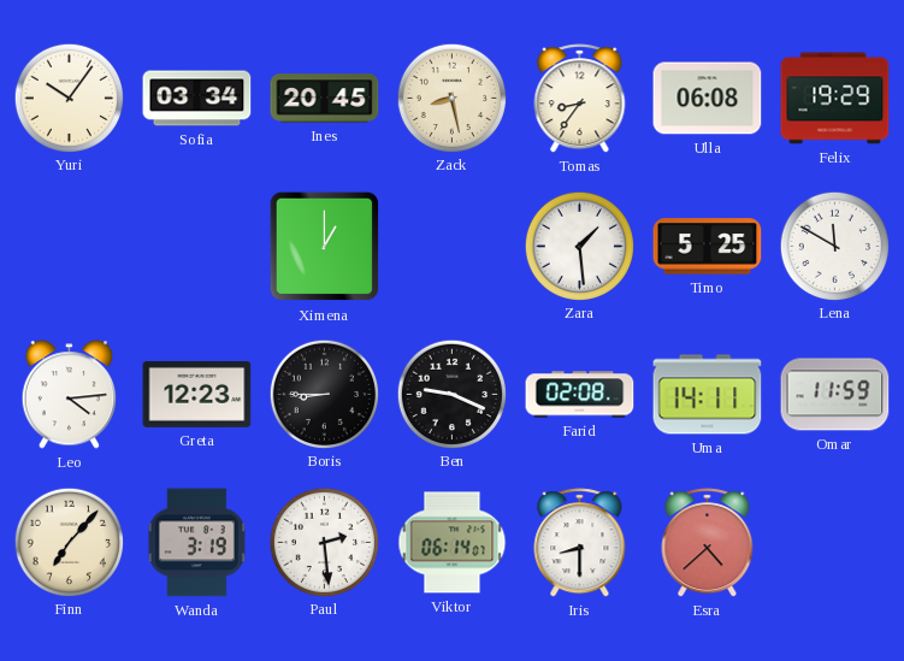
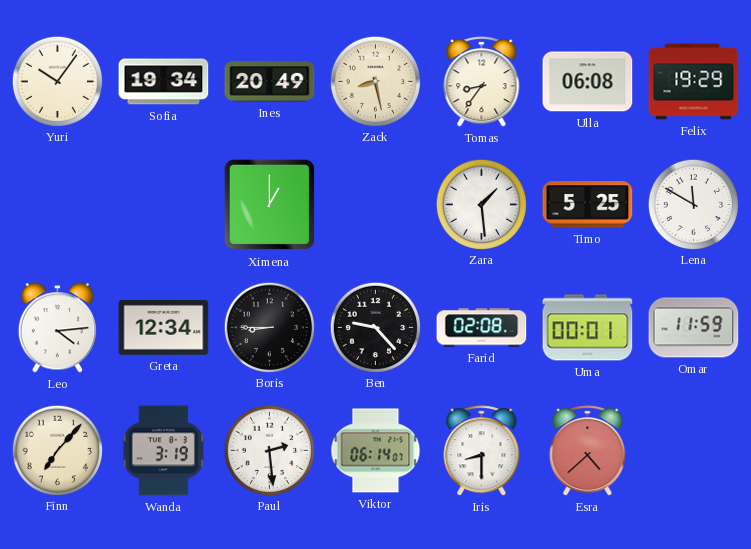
Sofia: 03:34 -> 19:34
Ines: 20:45 -> 20:49
Greta: 12:23 -> 12:34
Ben: 9:19 -> 9:23
Uma: 14:11 -> 00:01
